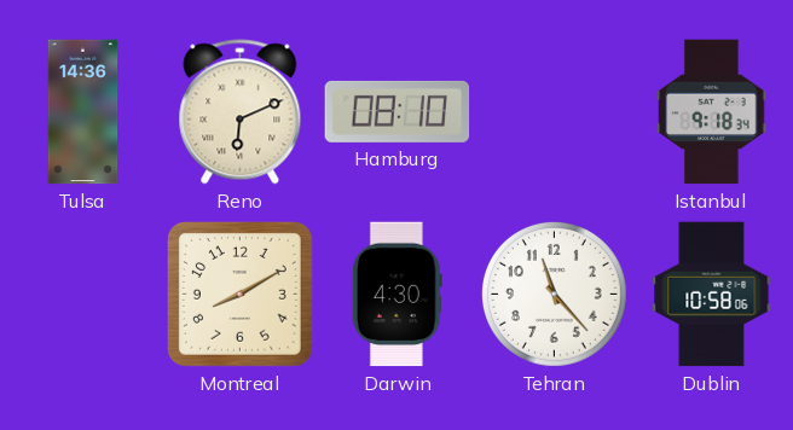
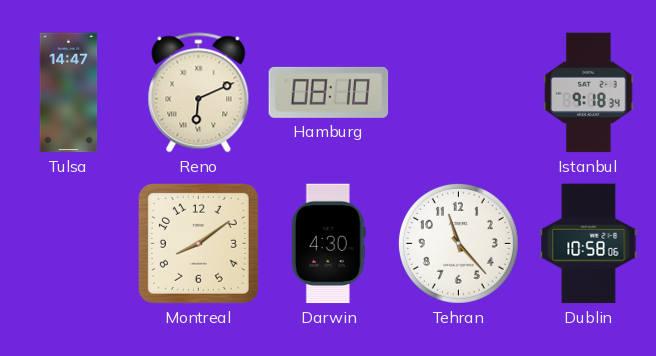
Tulsa: 14:36 -> 14:47
Montreal: 8:10 -> 8:09
